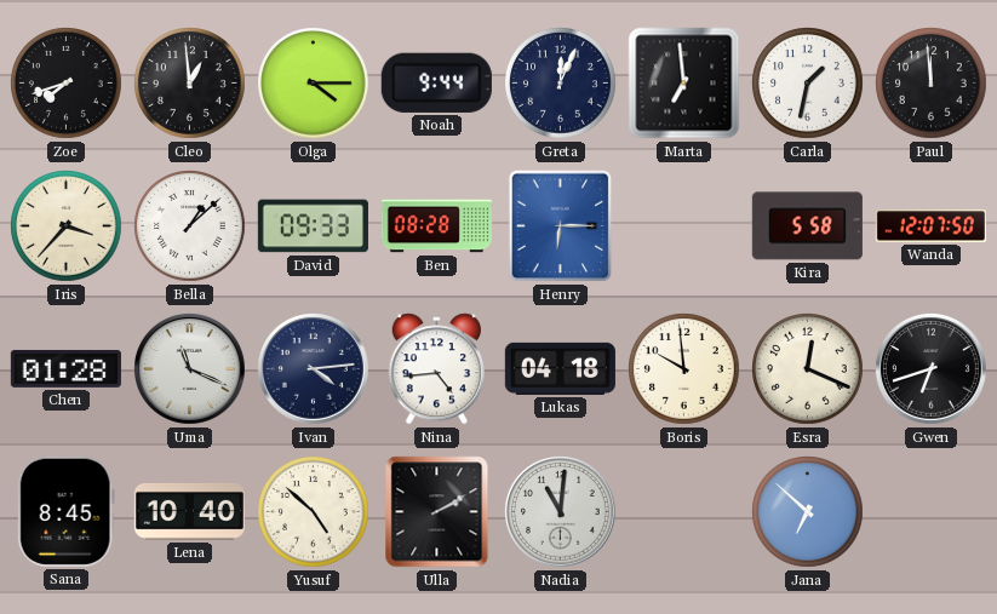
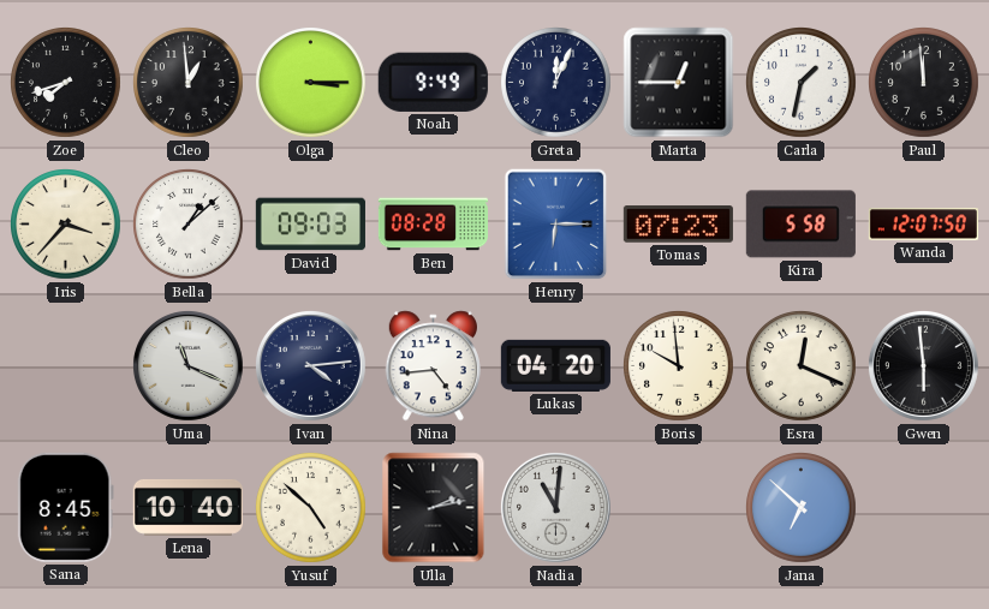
Olga: 4:15 -> 3:15
Noah: 9:44 -> 9:49
Marta: 6:59 -> 12:45
David: 09:33 -> 09:03
Tomas: none -> 07:23
Chen: 01:28 -> none
Lukas: 04:18 -> 04:20
Gwen: 6:42 -> 5:59
Ulla: 2:10 -> 2:13
